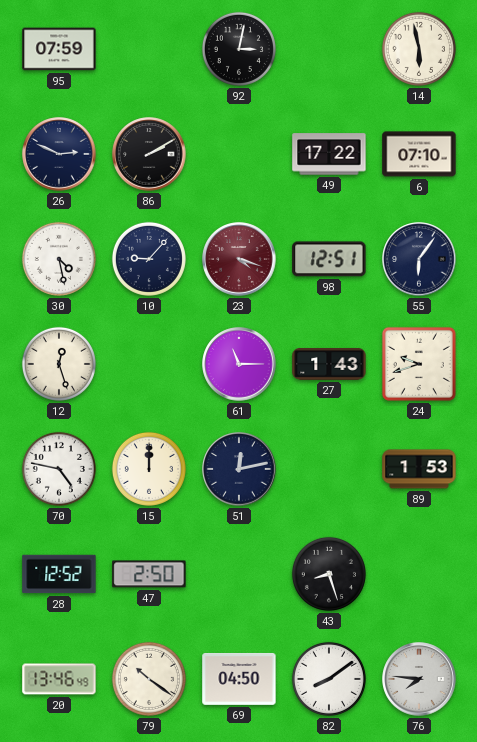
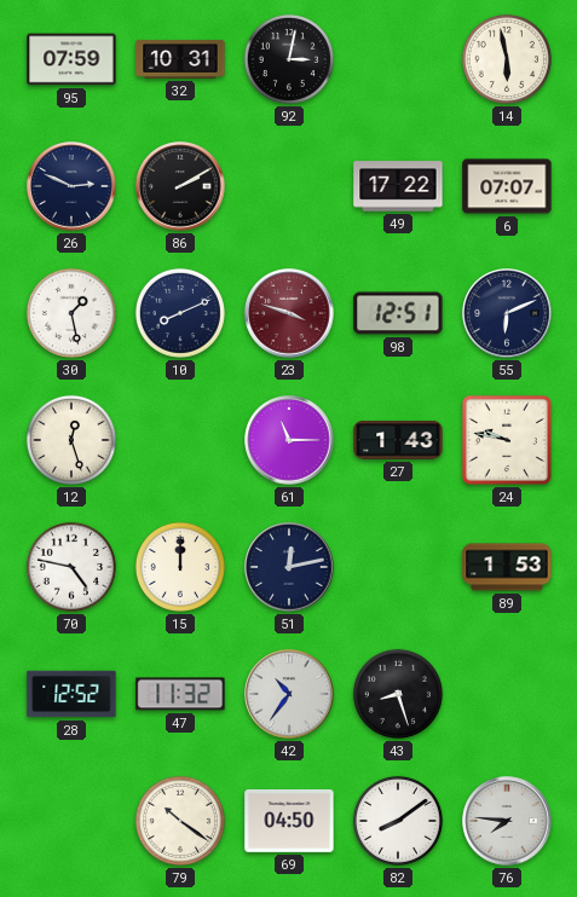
32: none -> 10:31
6: 07:10 -> 07:07
30: 4:28 -> 1:28
10: 9:07 -> 8:11
23: 4:18 -> 3:48
55: 6:06 -> 6:11
24: 9:42 -> 9:47
47: 2:50 -> 11:32
42: none -> 10:36
20: 13:46 -> none
